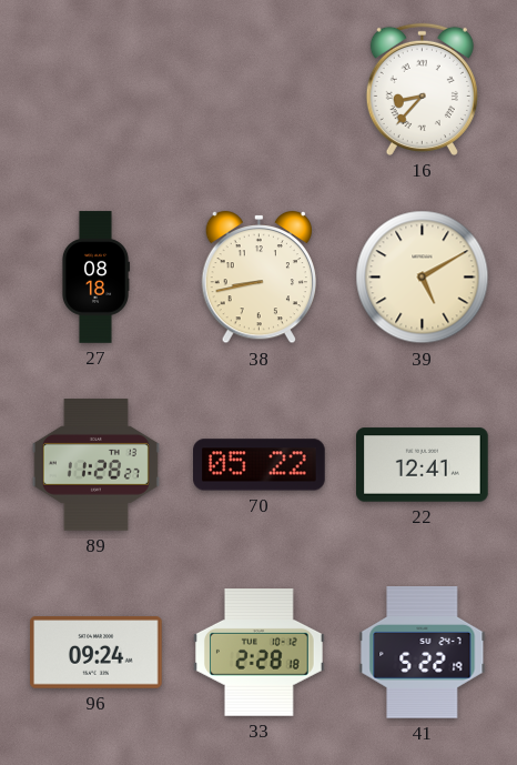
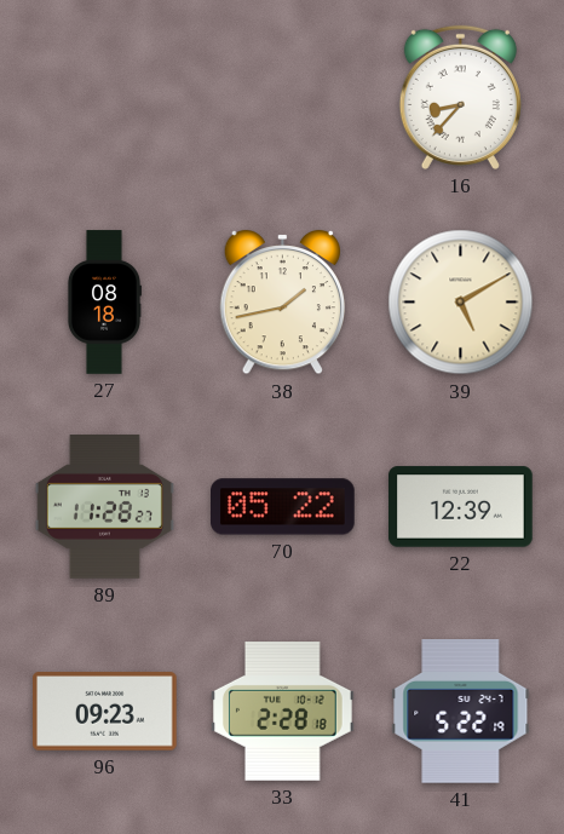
38: 8:43 -> 1:43
22: 12:41 -> 12:39
96: 09:24 -> 09:23
